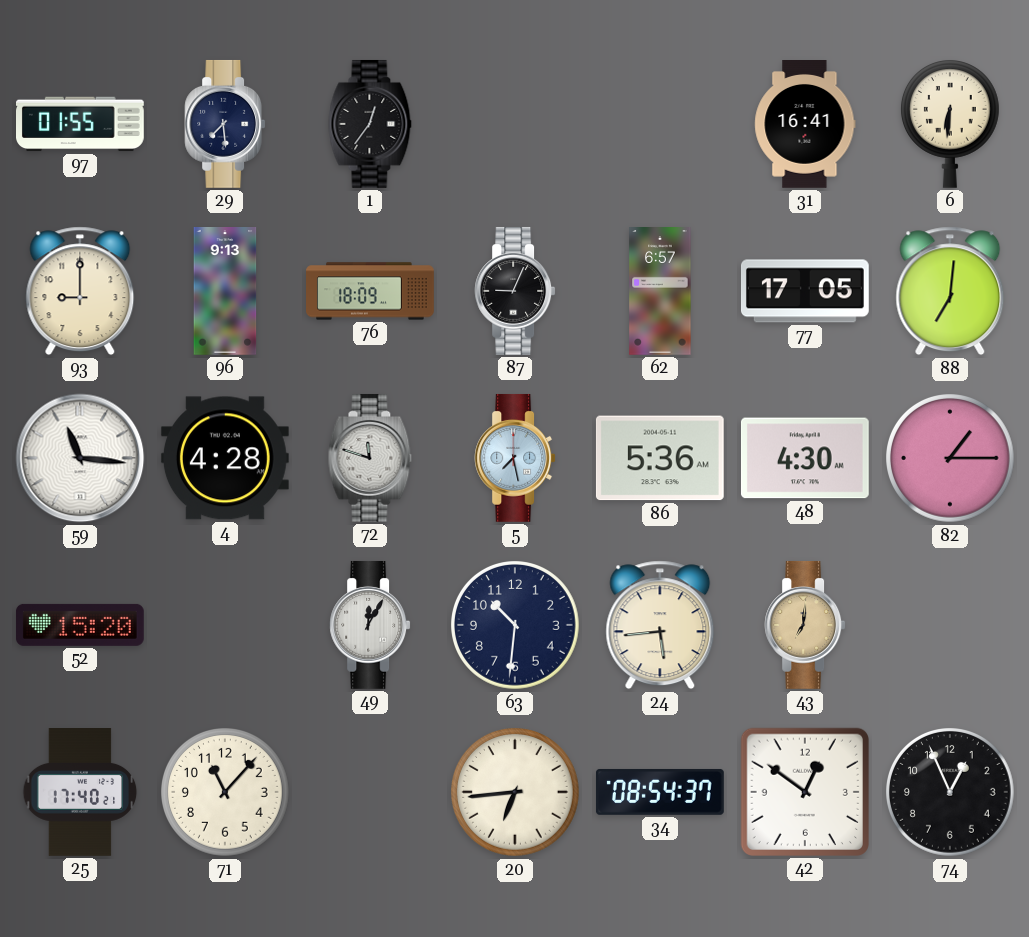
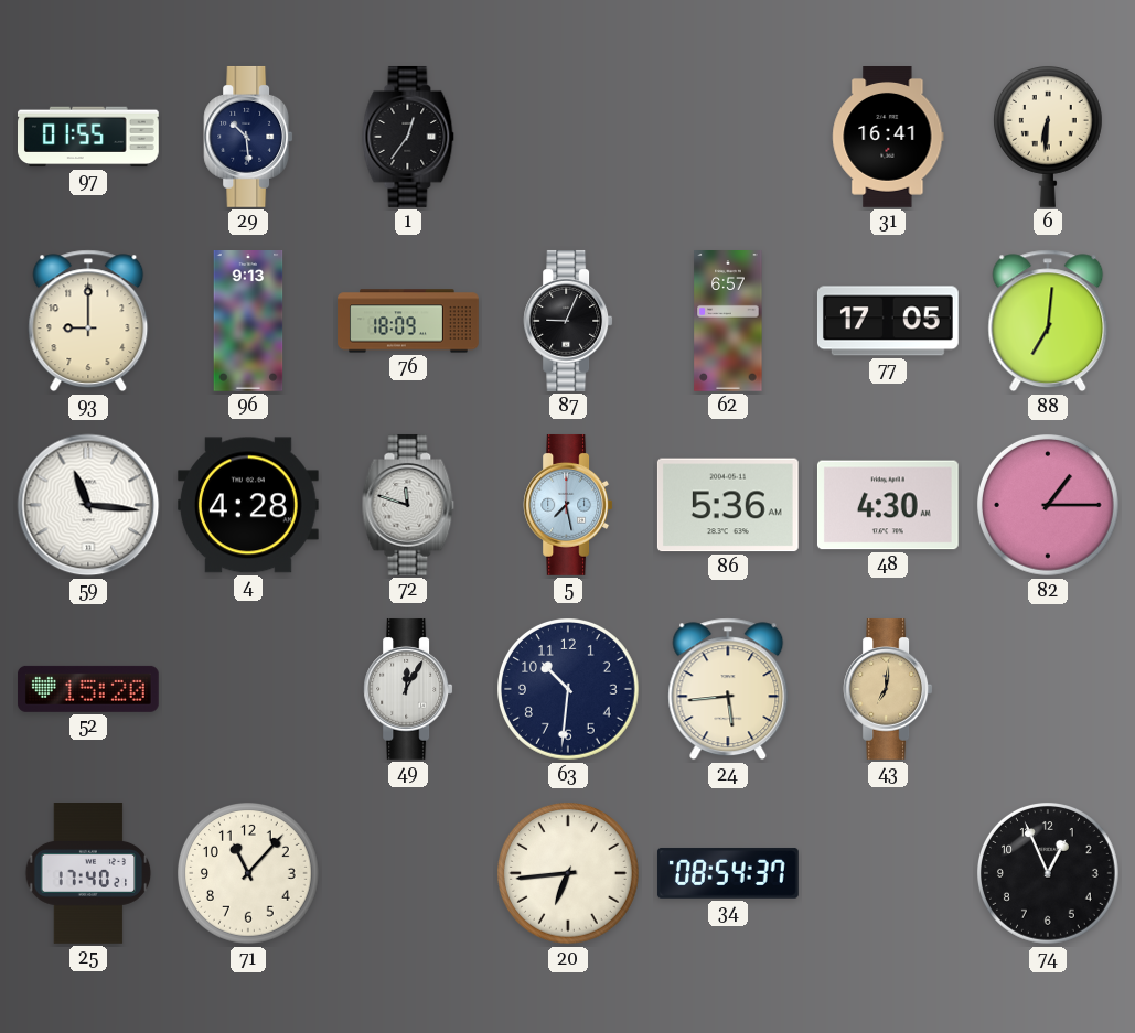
29: 7:29 -> 10:29
42: 12:51 -> none
